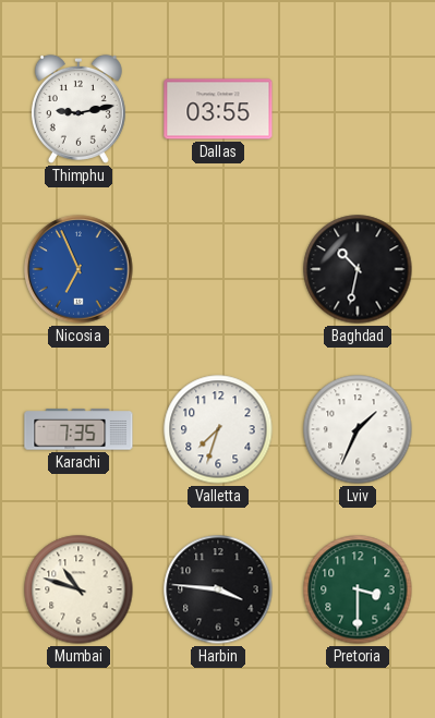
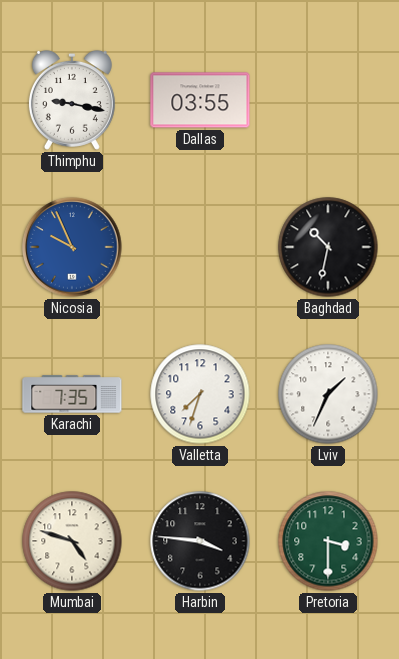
Thimphu: 9:13 -> 9:17
Nicosia: 6:56 -> 9:56
Mumbai: 10:48 -> 4:48
